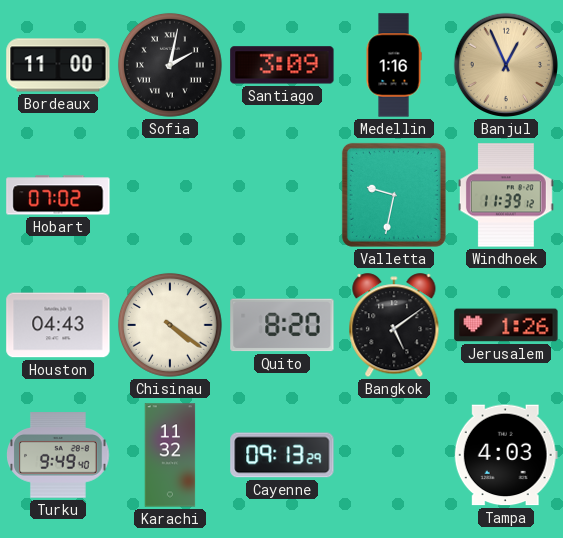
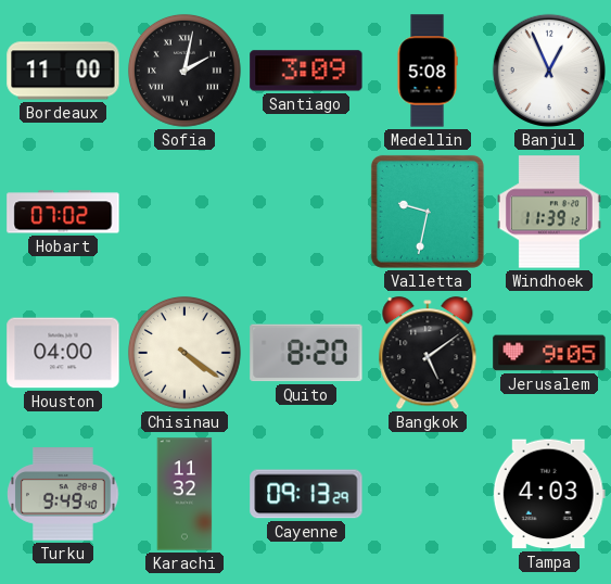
Medellin: 1:16 -> 5:08
Banjul dial: champagne -> white
Houston: 04:43 -> 04:00
Jerusalem: 1:26 -> 9:05
